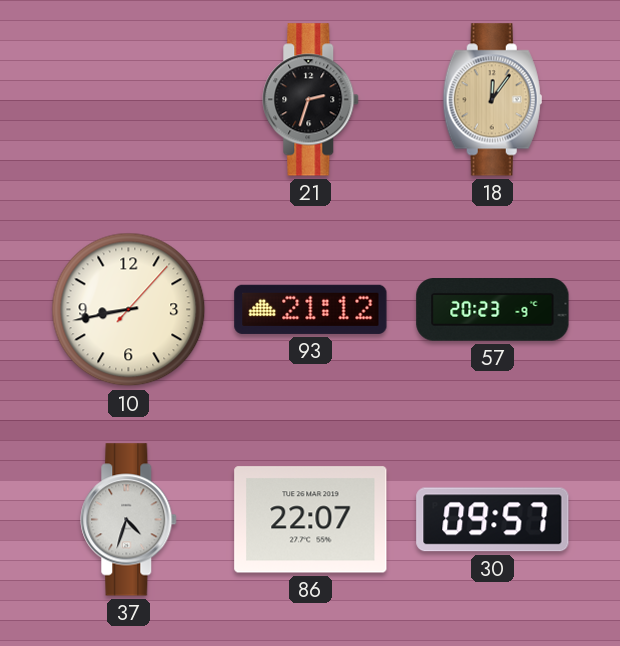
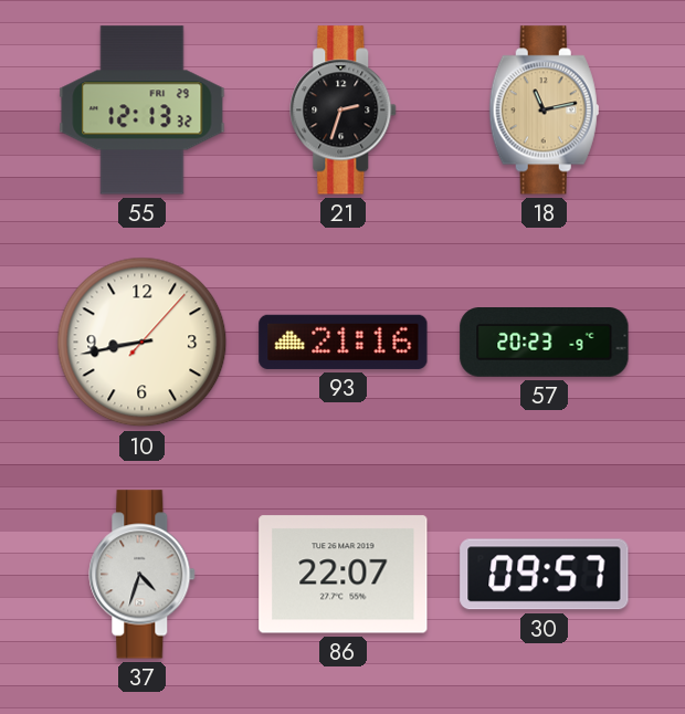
55: none -> 12:13
18: 12:06 -> 11:13
93: 21:12 -> 21:16
